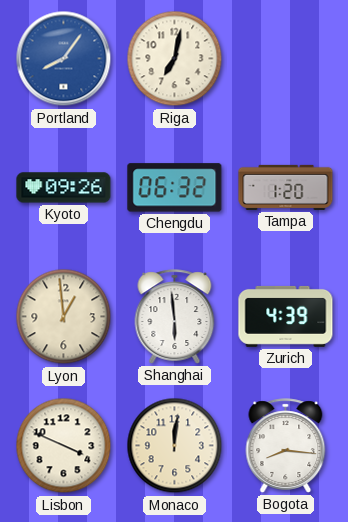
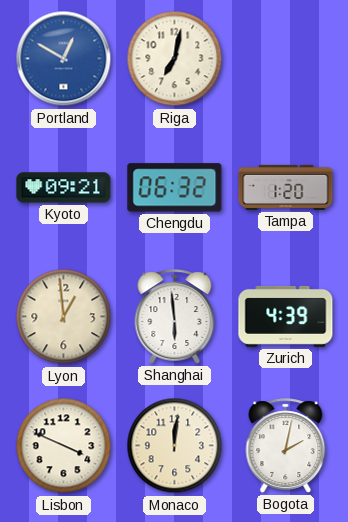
Portland: 8:06 -> 12:50
Kyoto: 09:26 -> 09:21
Bogota: 8:16 -> 2:02
